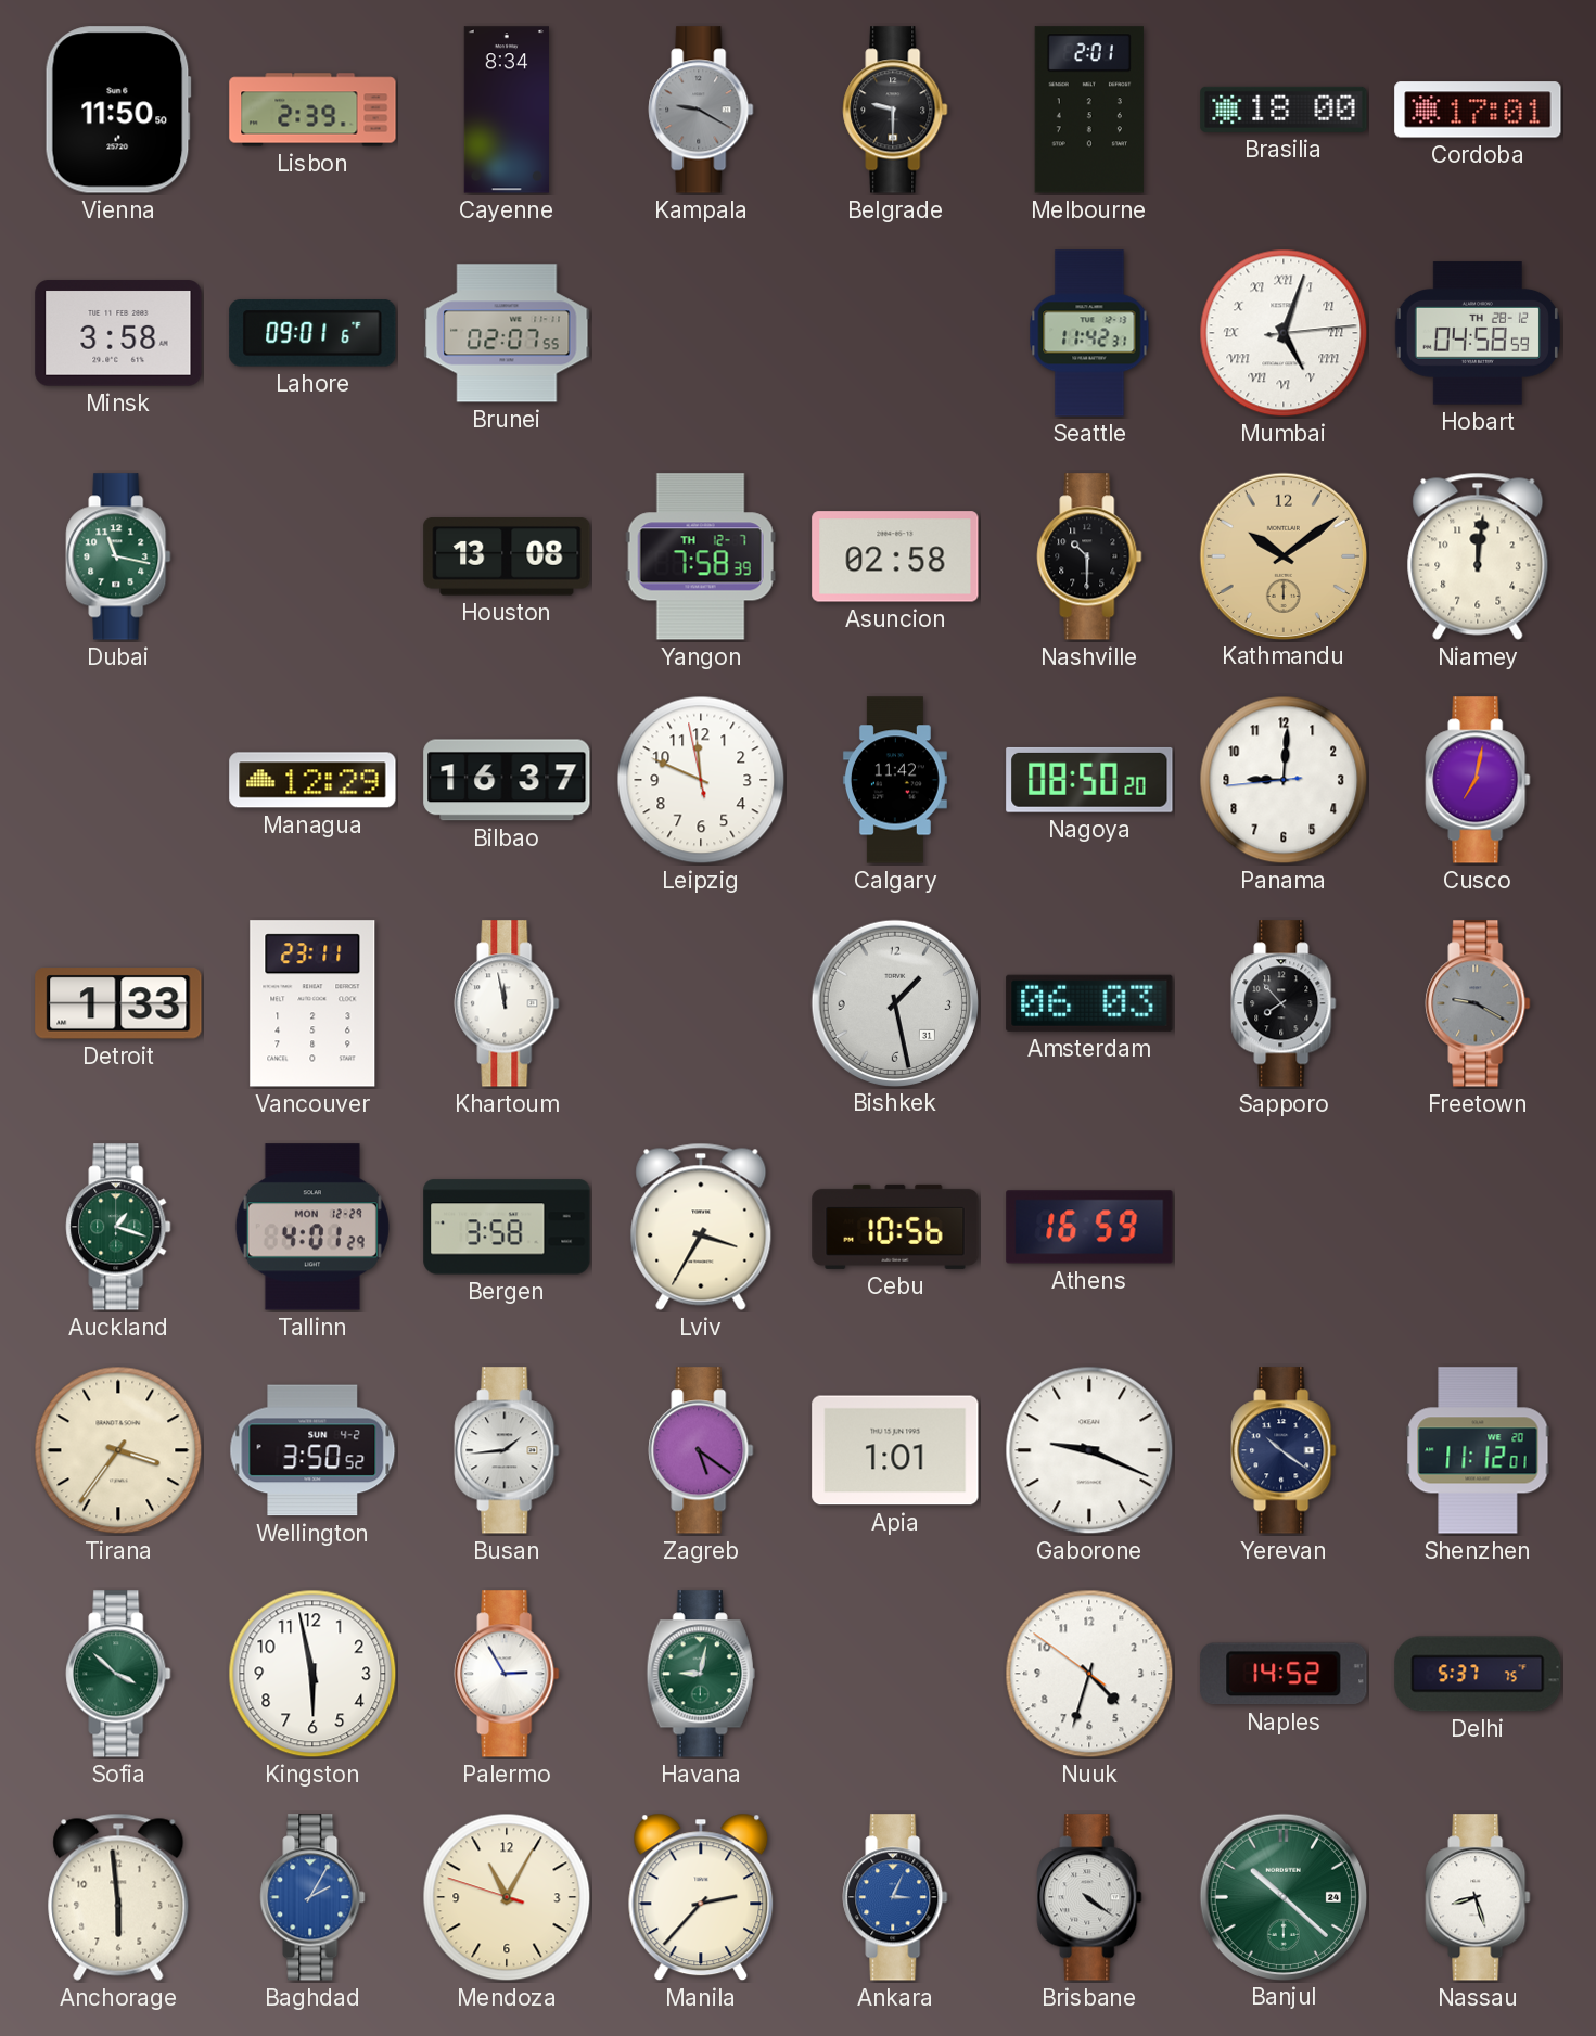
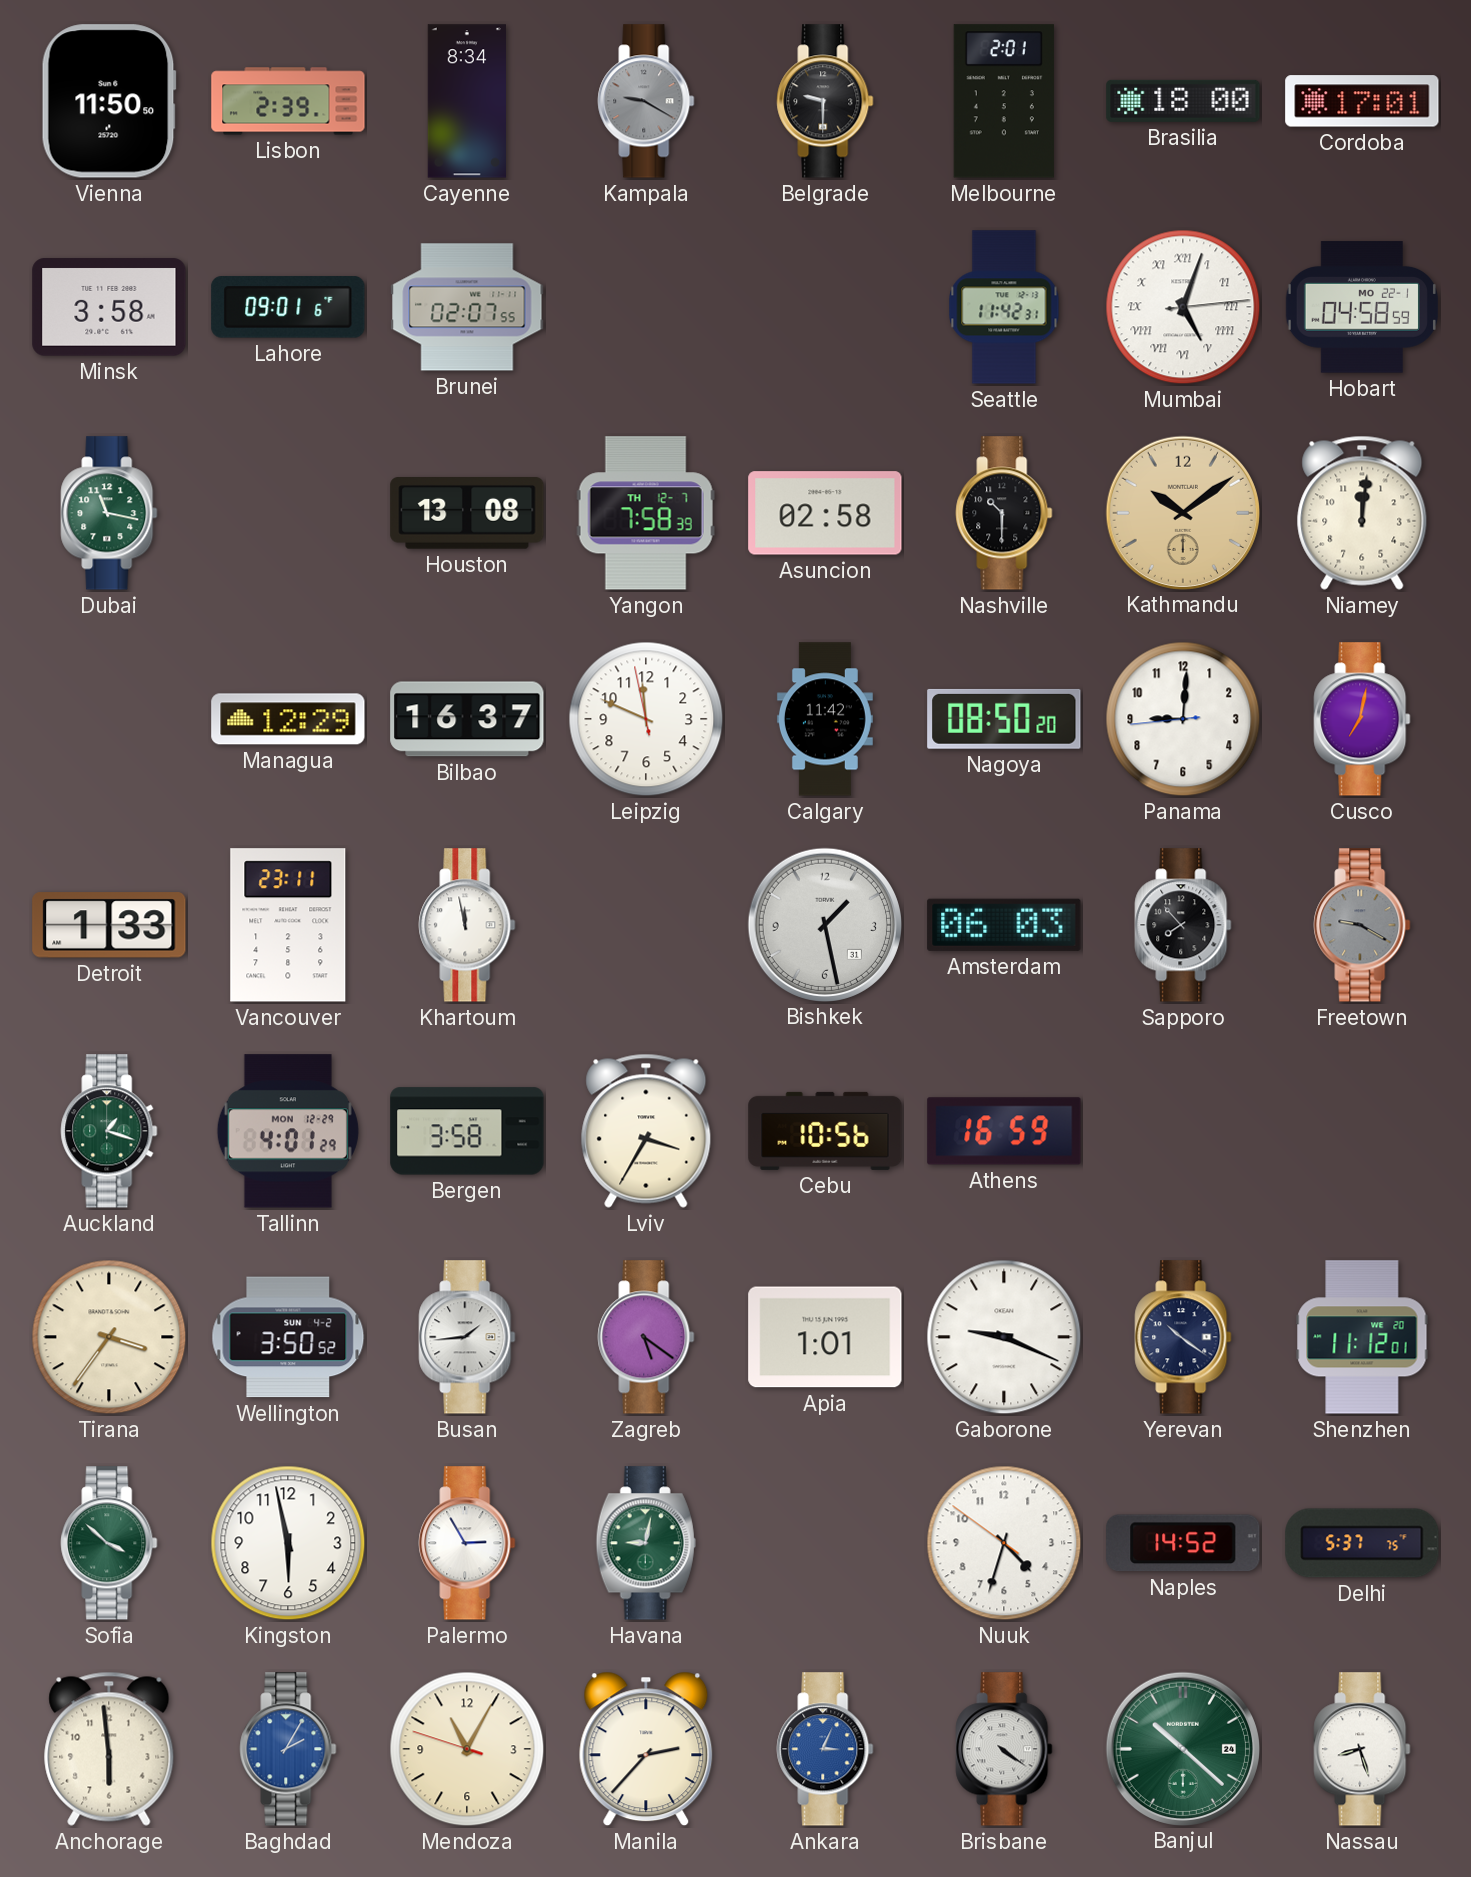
Hobart date: TH 28-12 -> MO 22-1
